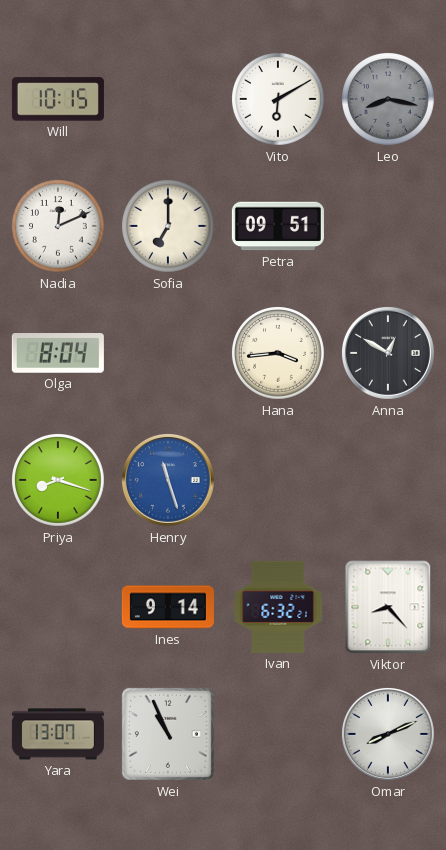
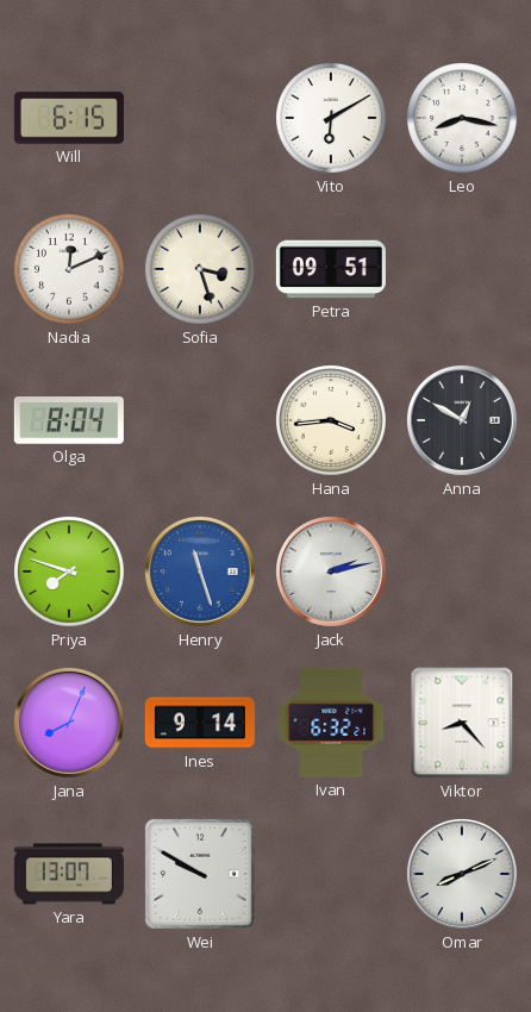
Will: 10:15 -> 6:15
Leo dial: grey -> white
Sofia: 7:00 -> 3:27
Priya: 8:18 -> 7:48
Jack: none -> 2:13
Jana: none -> 8:04
Wei: 10:56 -> 9:50
